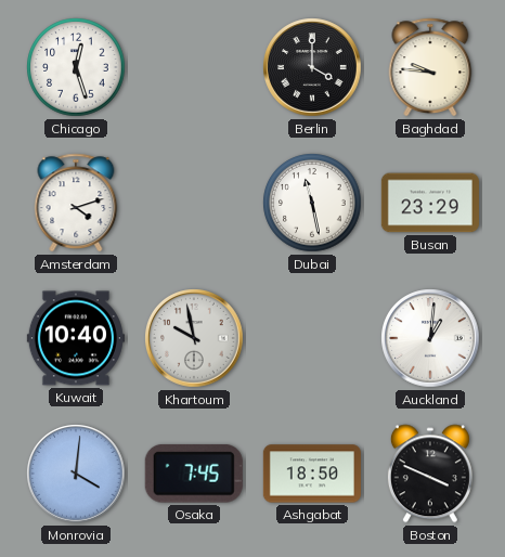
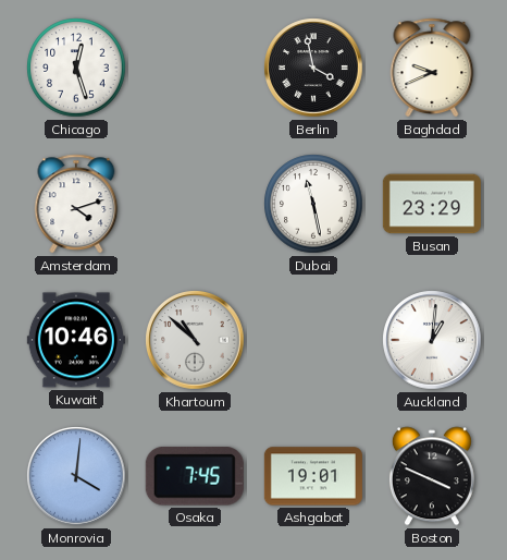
Berlin: 4:00 -> 3:58
Baghdad: 9:46 -> 9:41
Kuwait: 10:40 -> 10:46
Khartoum: 9:58 -> 10:52
Ashgabat: 18:50 -> 19:01
